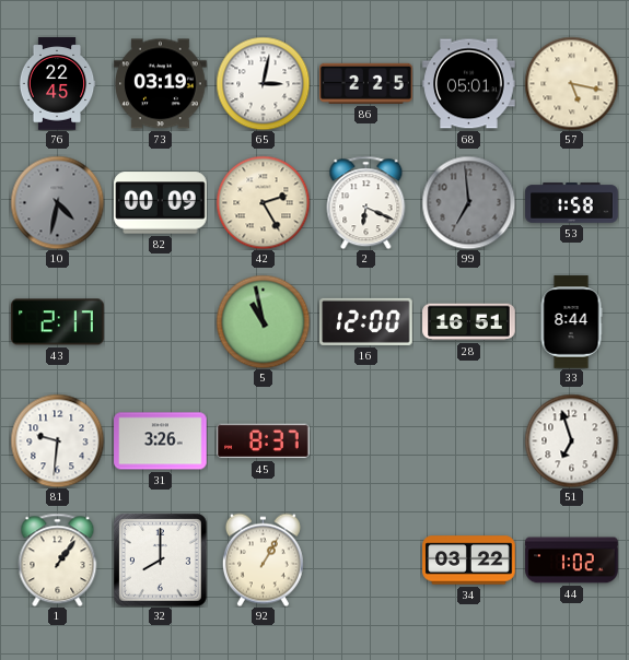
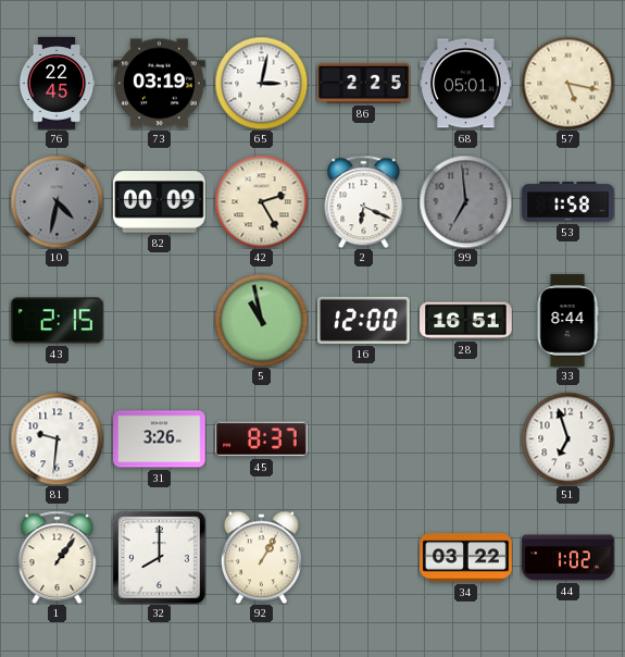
43: 2:17 -> 2:15
